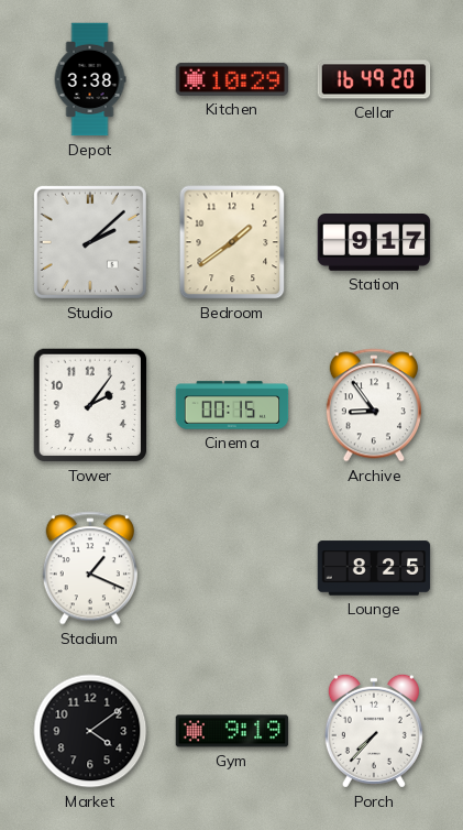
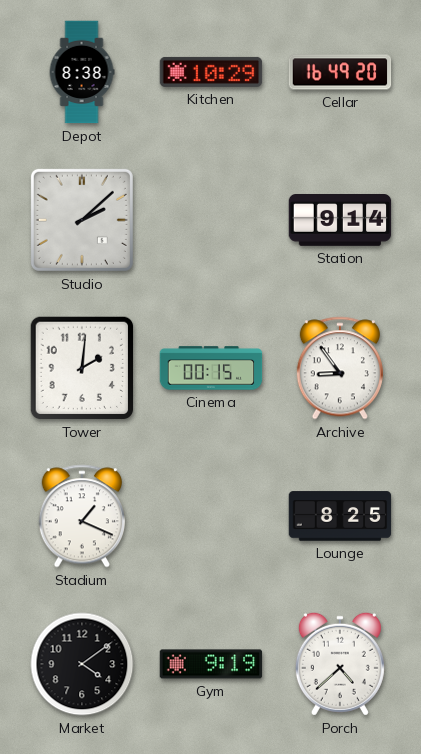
Depot: 3:38 -> 8:38
Bedroom: 1:39 -> none
Station: 9:17 -> 9:14
Tower: 2:06 -> 2:01
Porch: 7:37 -> 4:38
